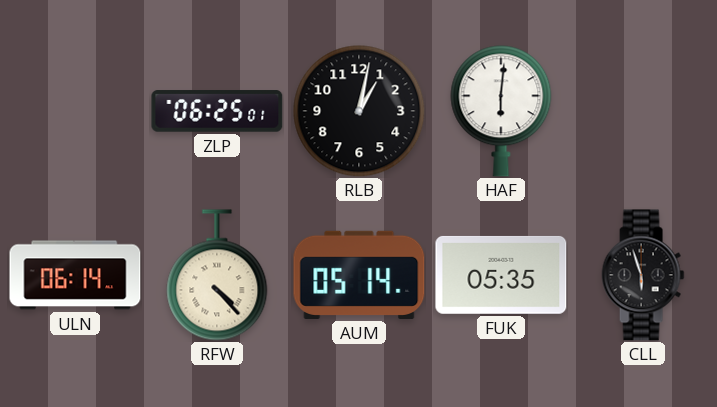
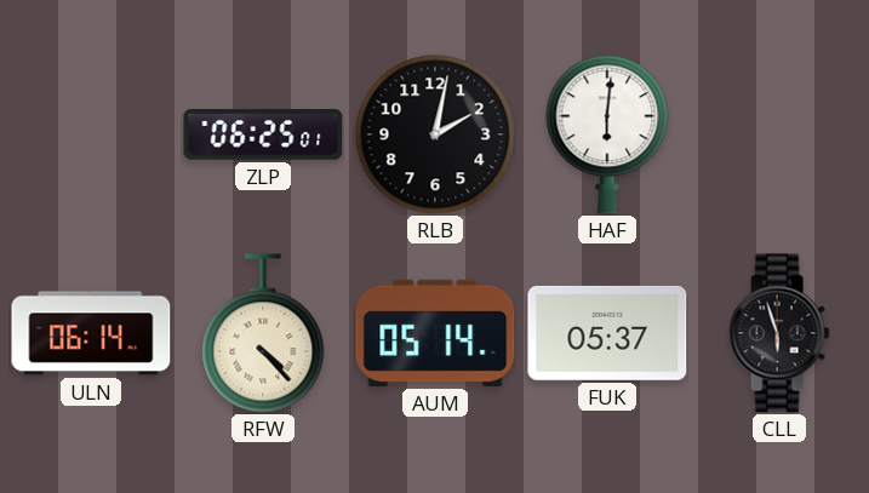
RLB: 1:02 -> 2:02
FUK: 05:35 -> 05:37
